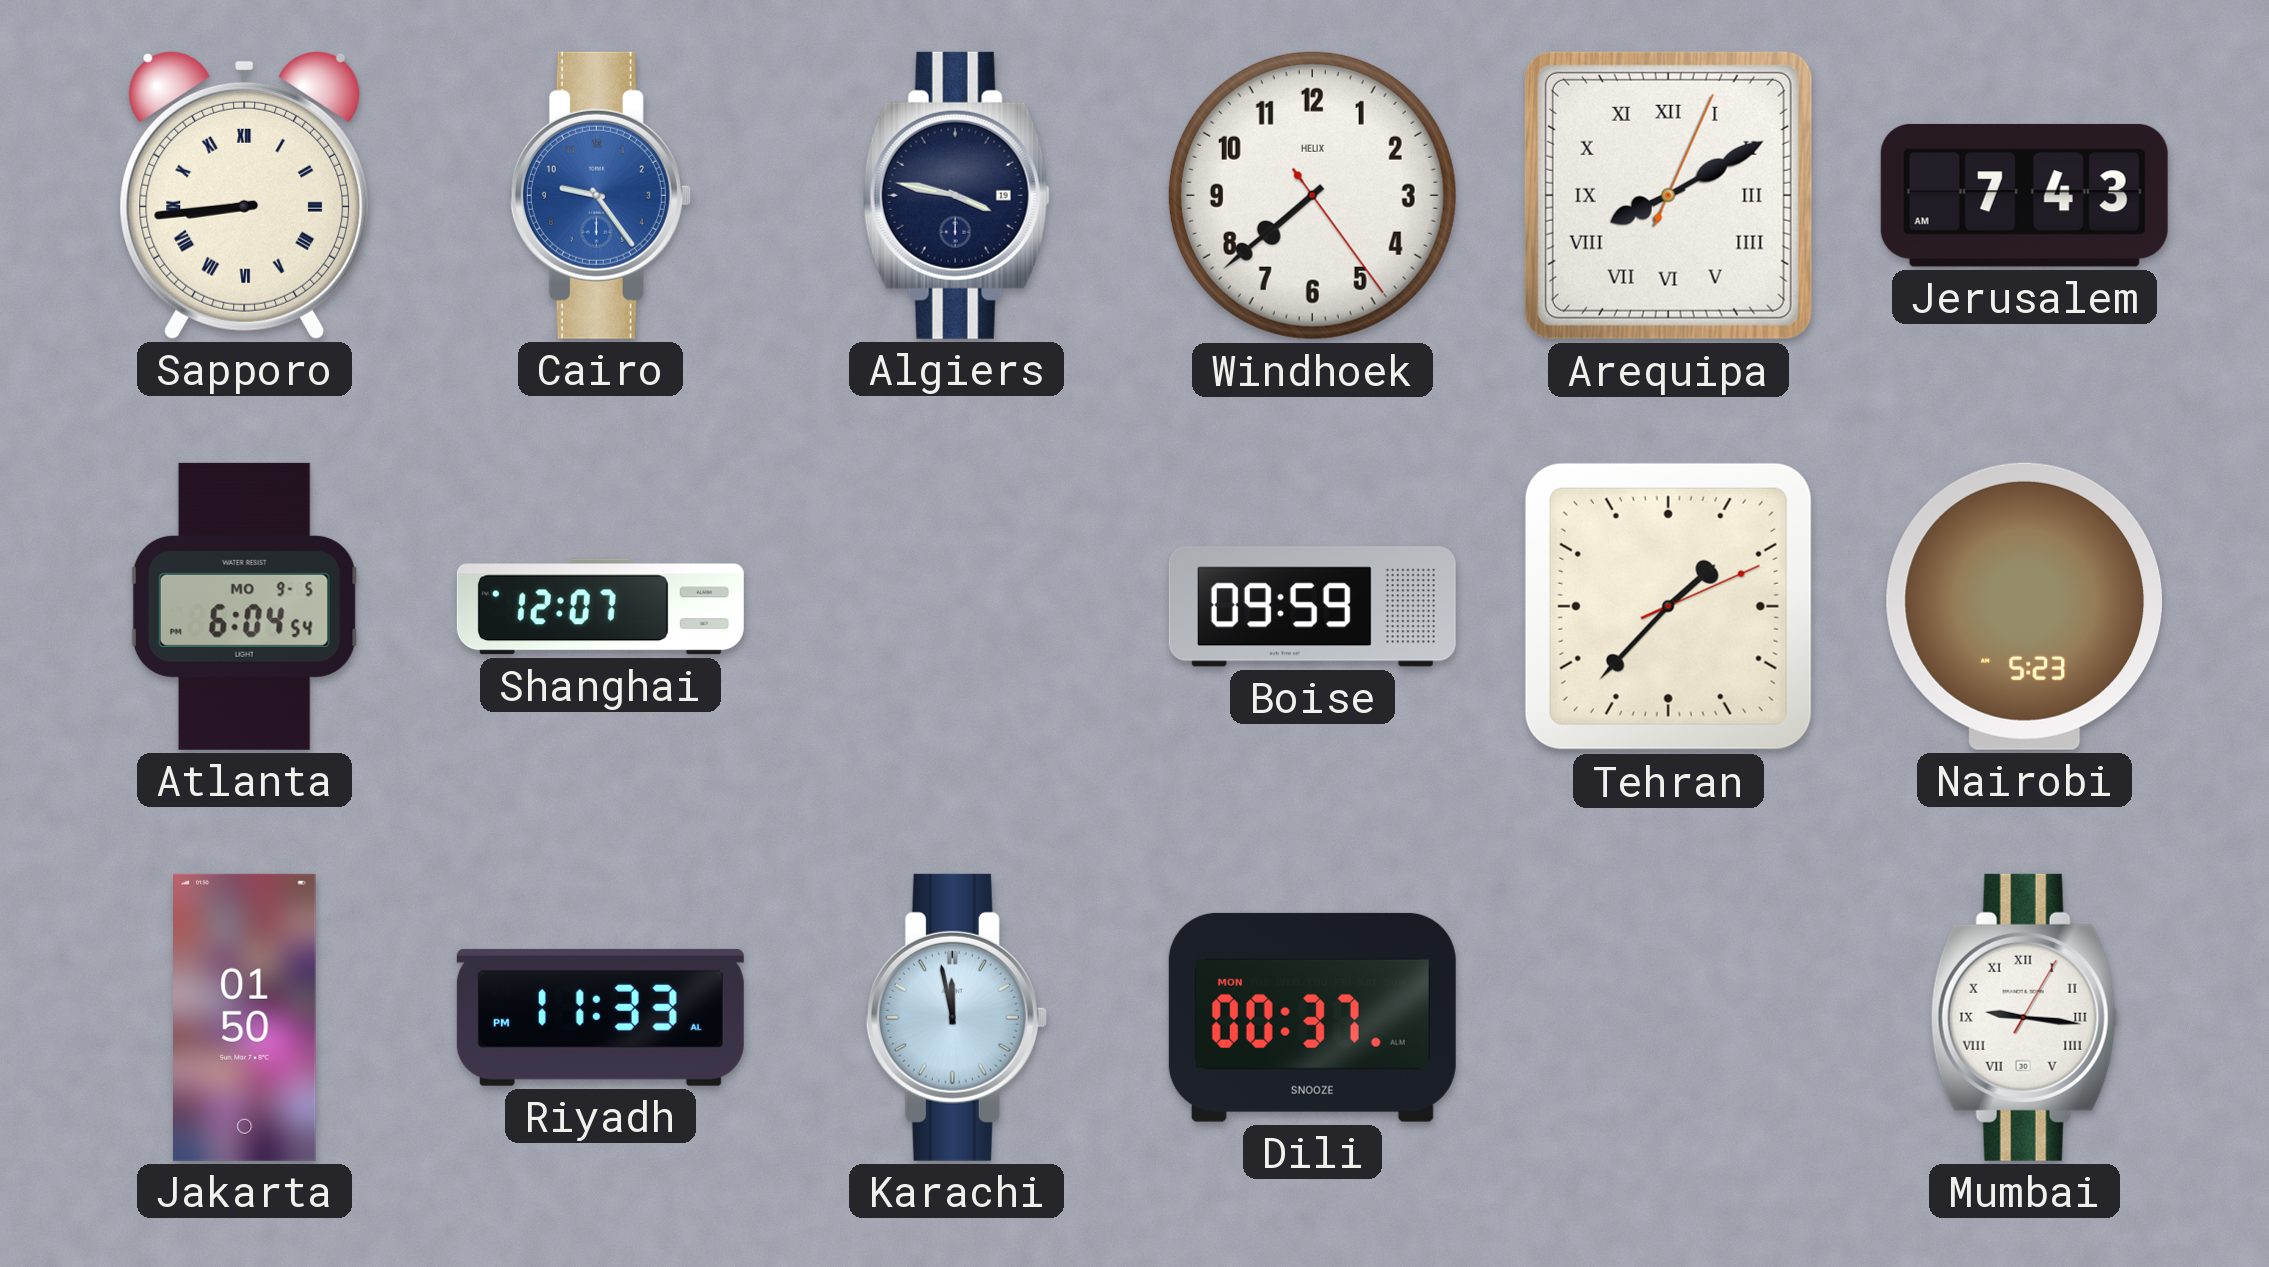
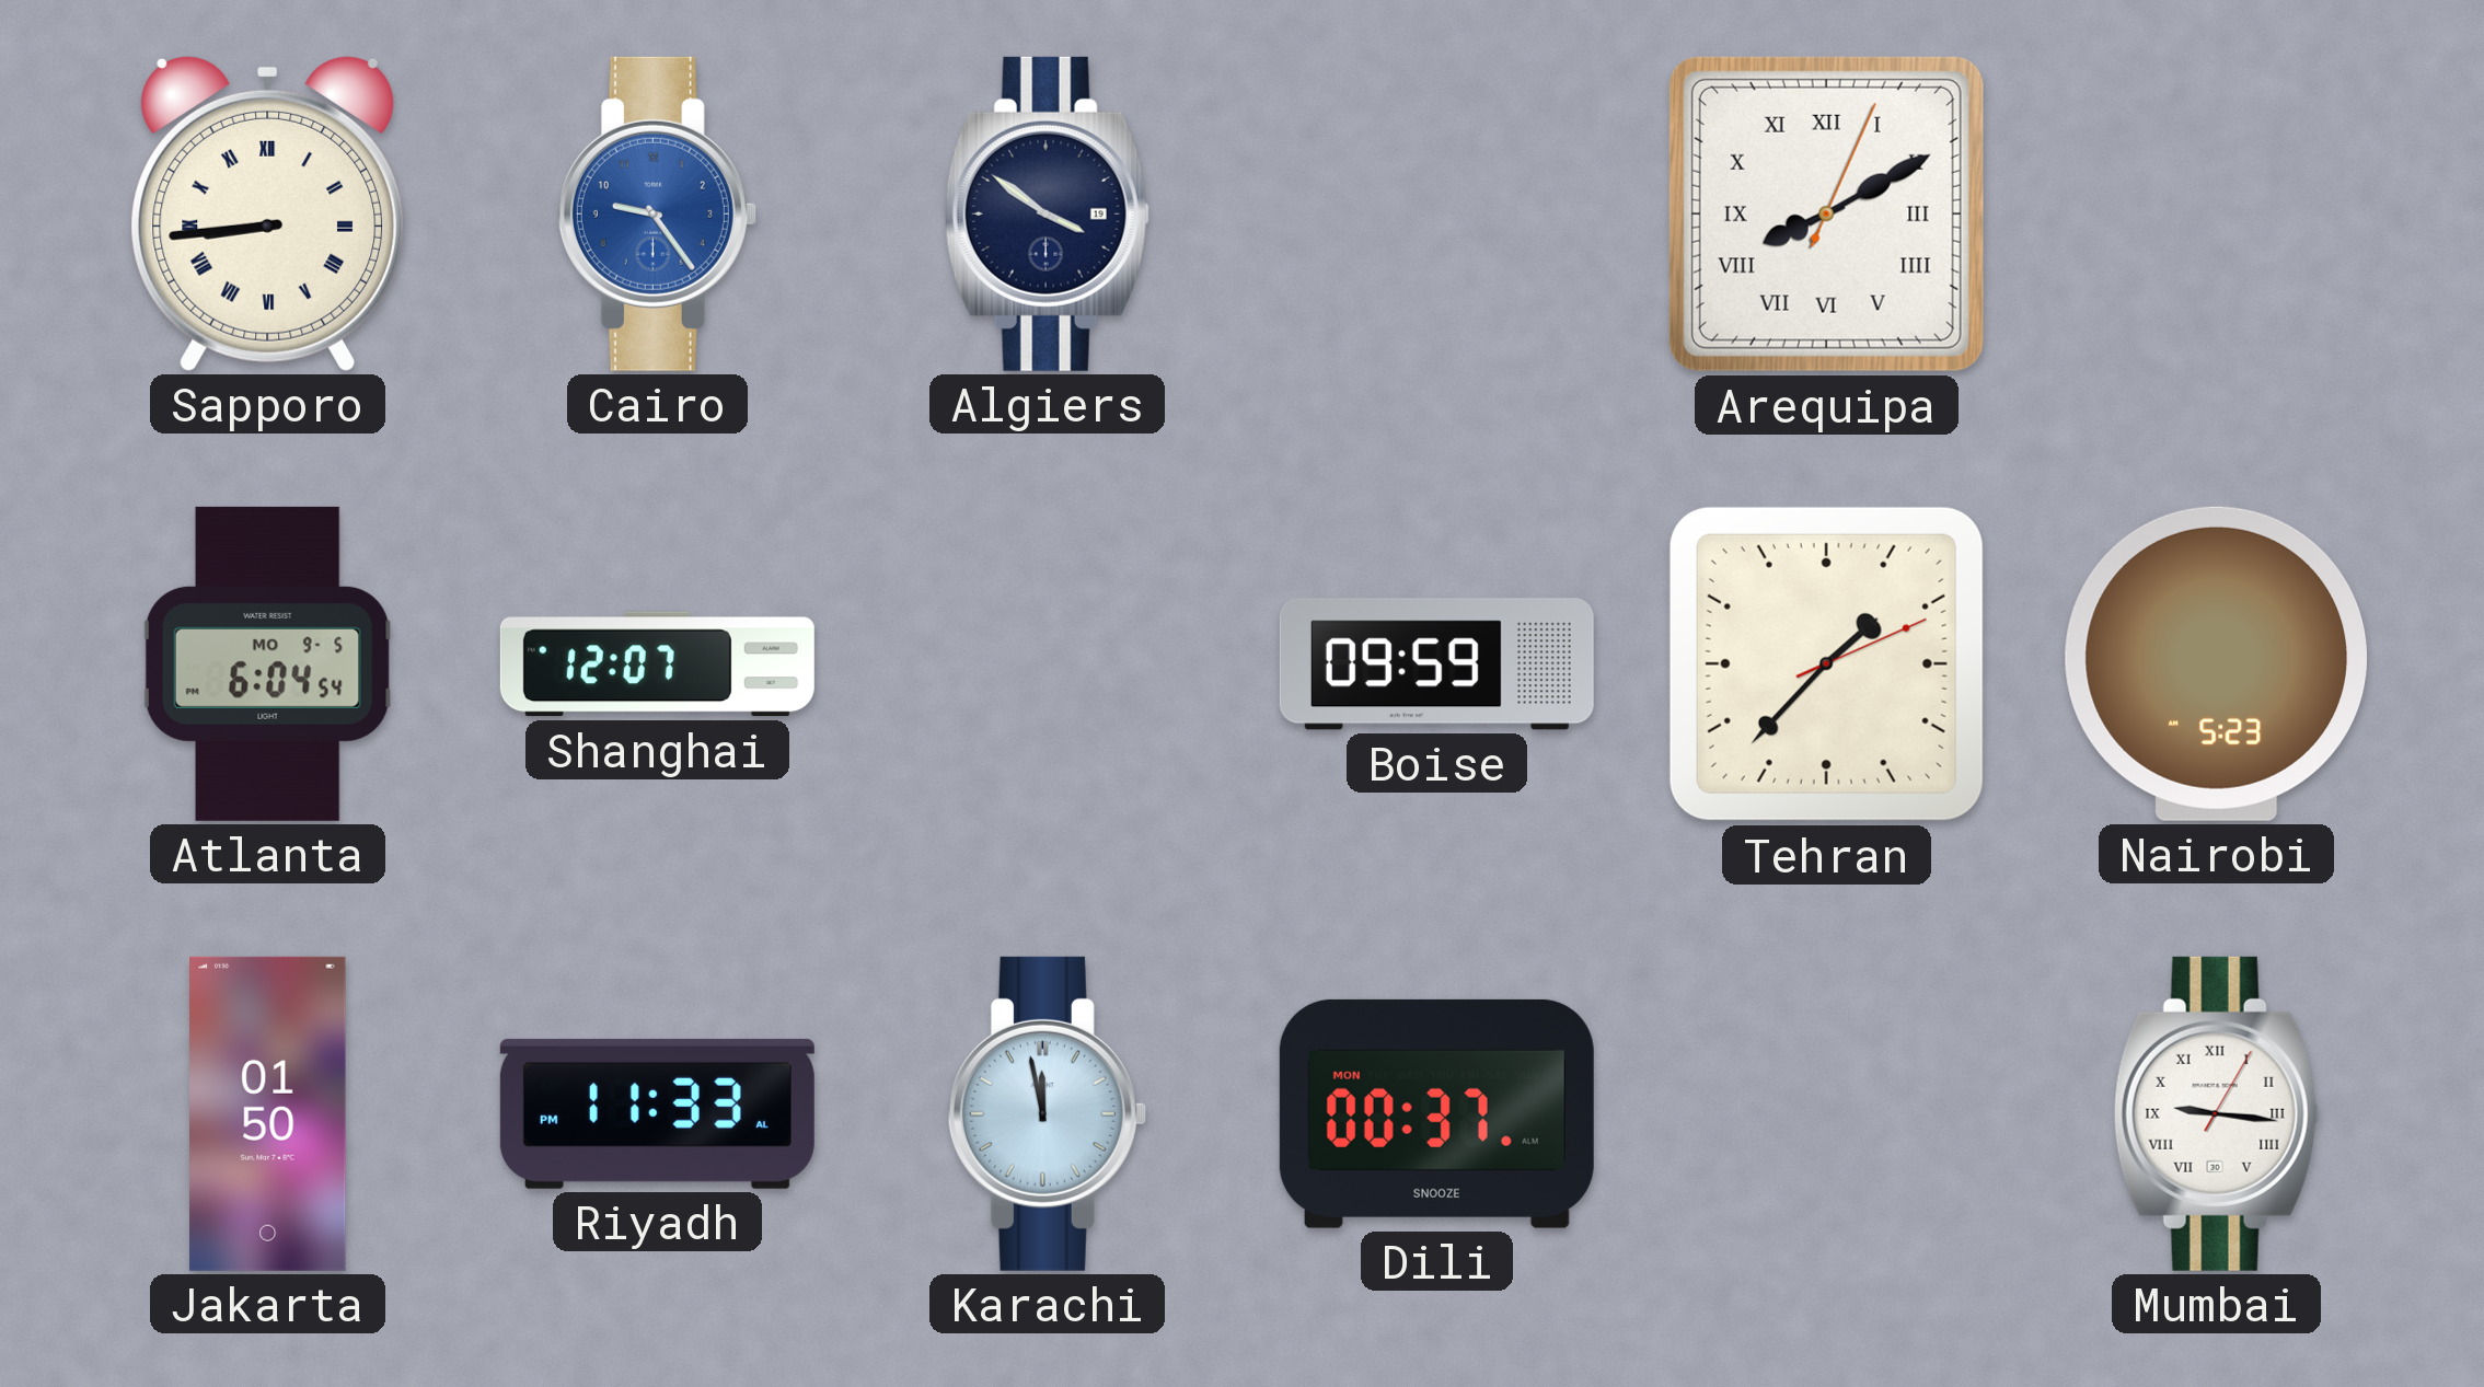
Algiers: 3:47 -> 3:51
Windhoek: 7:38 -> none
Jerusalem: 7:43 -> none
